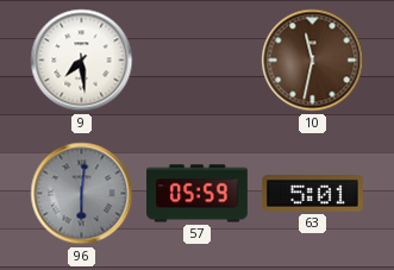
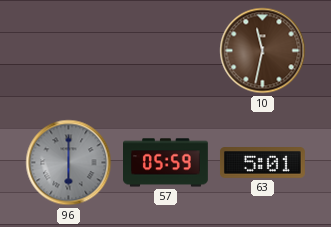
9: 7:29 -> none
96: 6:01 -> 6:00
